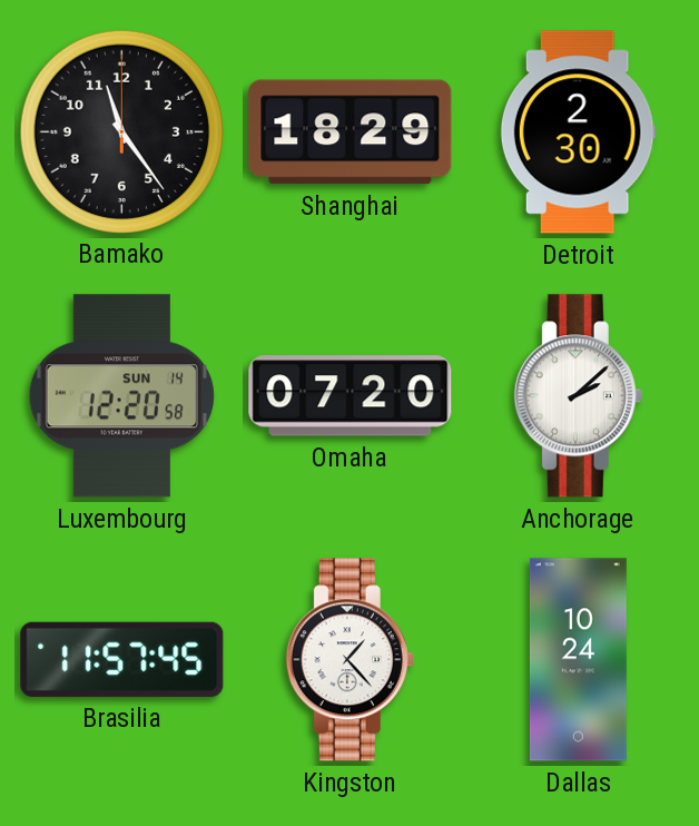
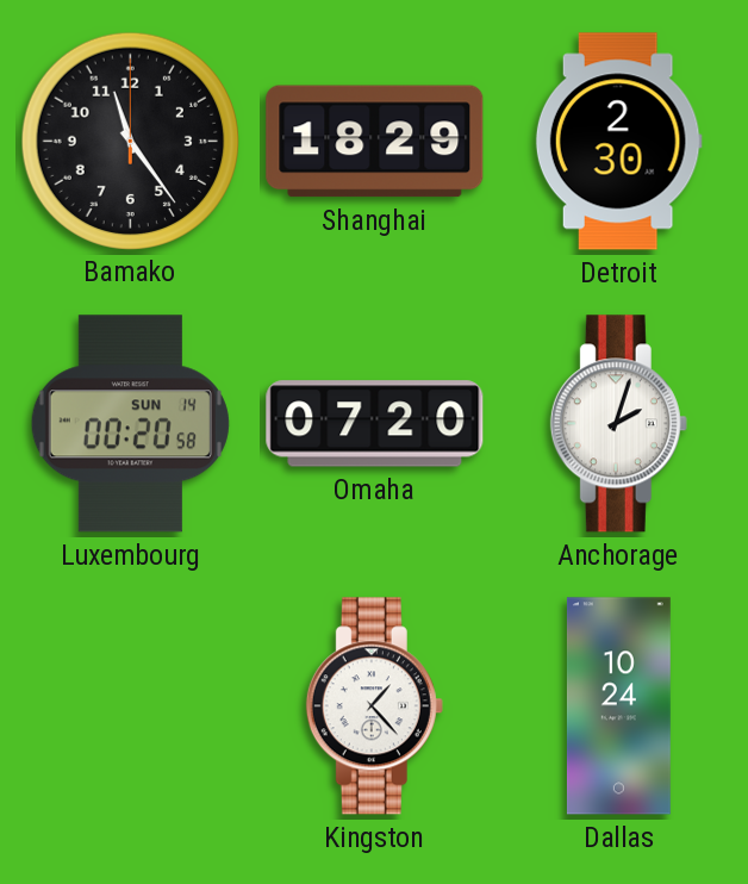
Luxembourg: 12:20 -> 00:20
Anchorage: 2:08 -> 2:03
Brasilia: 11:57 -> none
